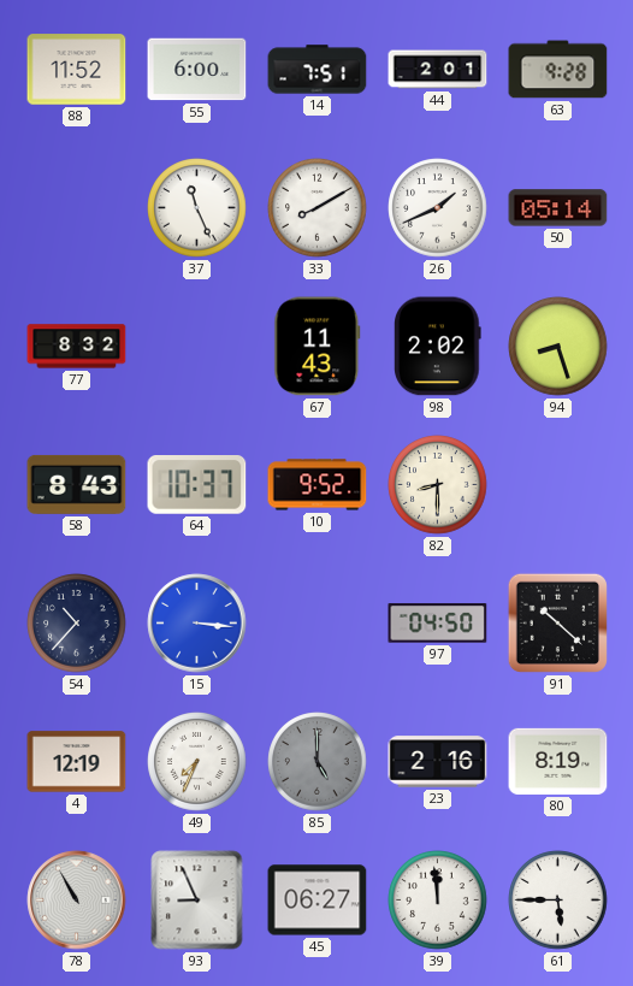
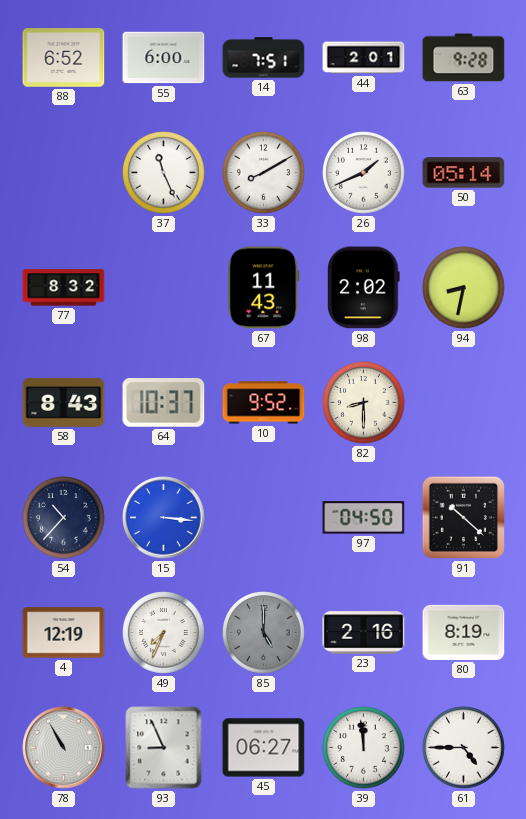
88: 11:52 -> 6:52
94: 8:27 -> 8:32
61: 5:45 -> 4:45
